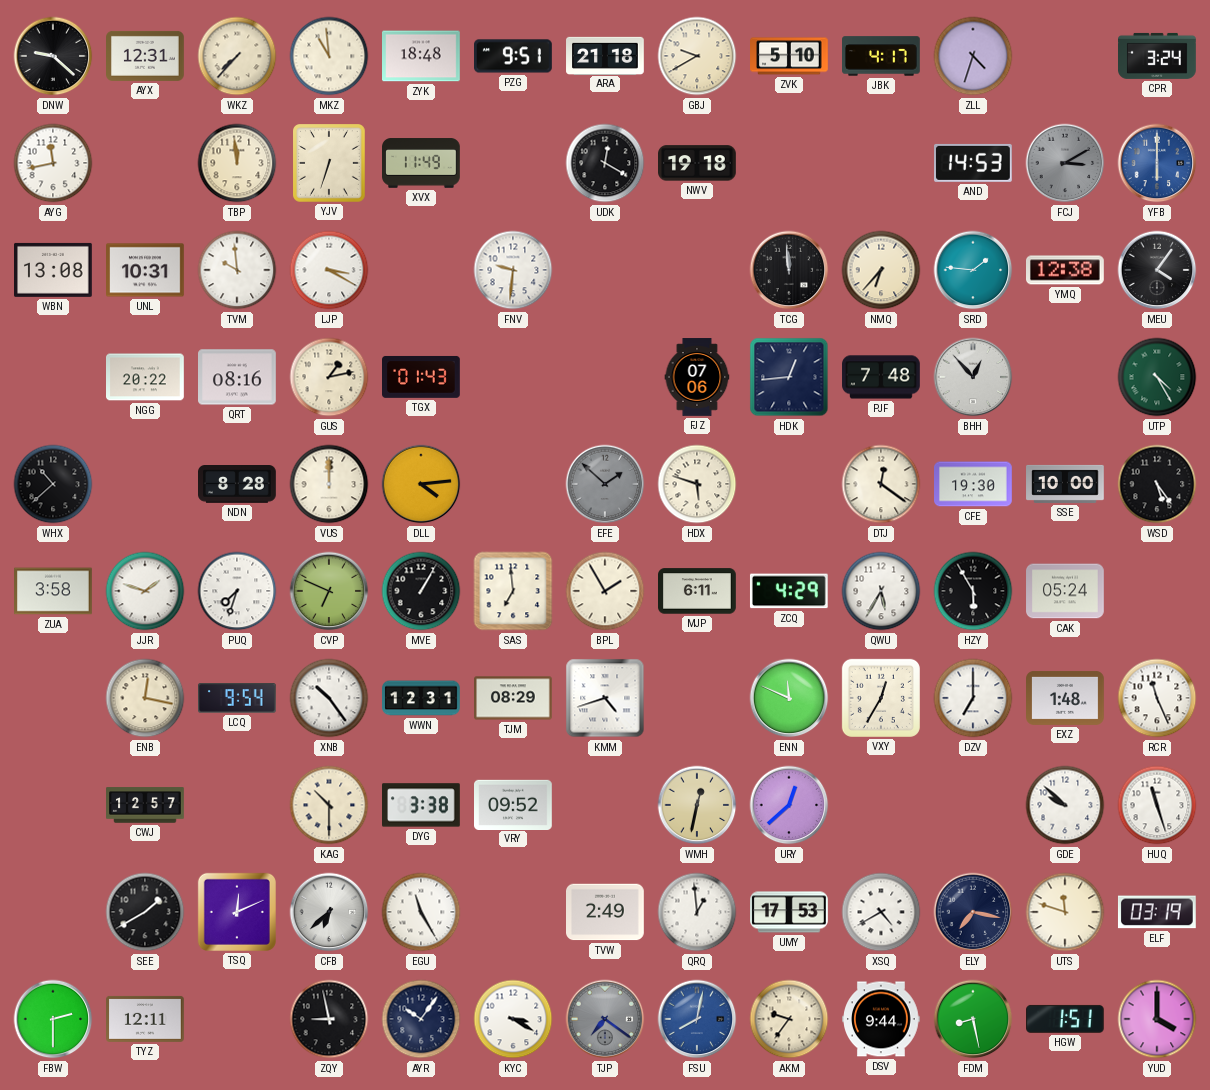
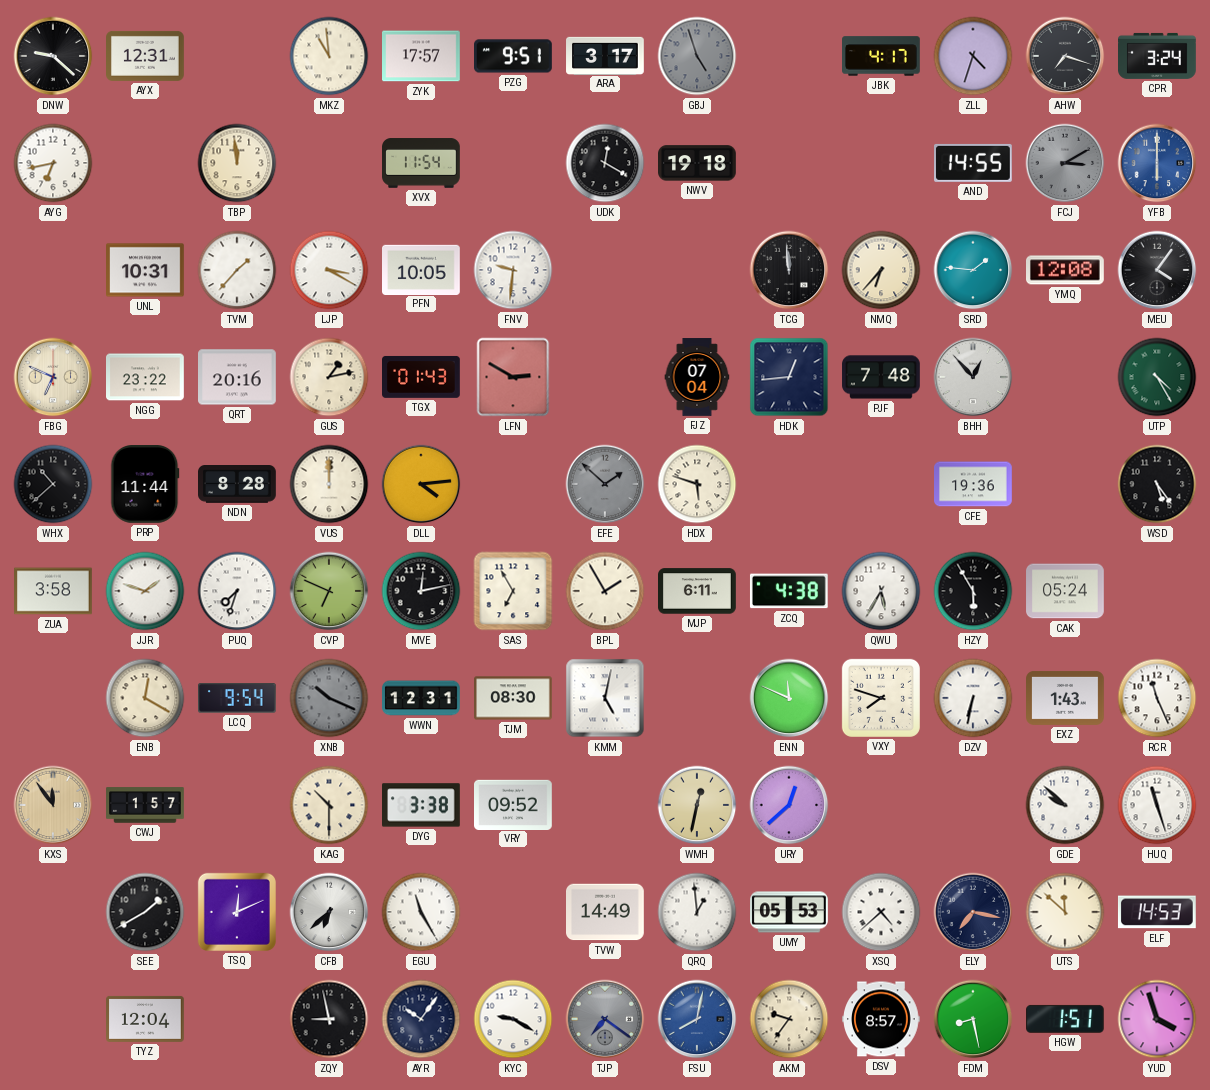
WKZ: 7:37 -> none
ZYK: 18:48 -> 17:57
ARA: 21:18 -> 3:17
GBJ: 9:40 -> 4:57
GBJ dial: cream -> grey
ZVK: 5:10 -> none
AHW: none -> 7:18
AYG: 11:43 -> 6:43
YJV: 6:33 -> none
XVX: 11:49 -> 11:54
AND: 14:53 -> 14:55
WBN: 13:08 -> none
TVM: 9:59 -> 1:37
PFN: none -> 10:05
YMQ: 12:38 -> 12:08
FBG: none -> 6:49
NGG: 20:22 -> 23:22
QRT: 08:16 -> 20:16
LFN: none -> 2:50
FJZ: 07:06 -> 07:04
PRP: none -> 11:44
DTJ: 12:21 -> none
CFE: 19:30 -> 19:36
SSE: 10:00 -> none
MVE: 1:05 -> 12:13
SAS: 6:59 -> 6:55
ZCQ: 4:29 -> 4:38
ENB: 12:17 -> 12:20
XNB: 10:24 -> 10:19
XNB dial: white -> grey
TJM: 08:29 -> 08:30
KMM: 4:42 -> 5:02
VXY: 12:35 -> 7:48
DZV: 7:00 -> 6:32
EXZ: 1:48 -> 1:43
KXS: none -> 11:54
CWJ: 12:57 -> 1:57
TVW: 2:49 -> 14:49
UMY: 17:53 -> 05:53
XSQ: 4:40 -> 4:38
UTS: 11:48 -> 11:52
ELF: 03:19 -> 14:53
FBW: 2:30 -> none
TYZ: 12:11 -> 12:04
KYC: 3:20 -> 9:20
DSV: 9:44 -> 8:57
YUD: 4:00 -> 3:57
